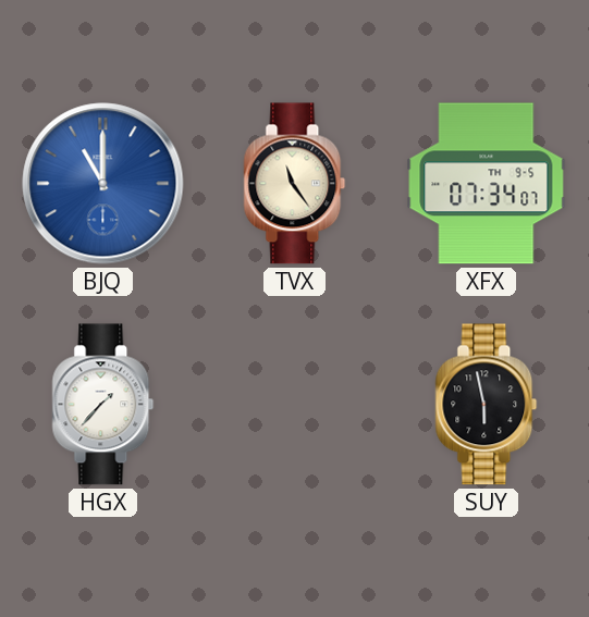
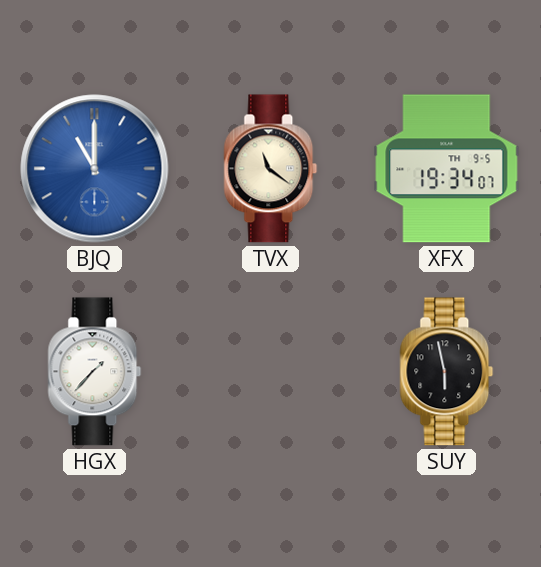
TVX: 11:24 -> 11:21
XFX: 07:34 -> 19:34
